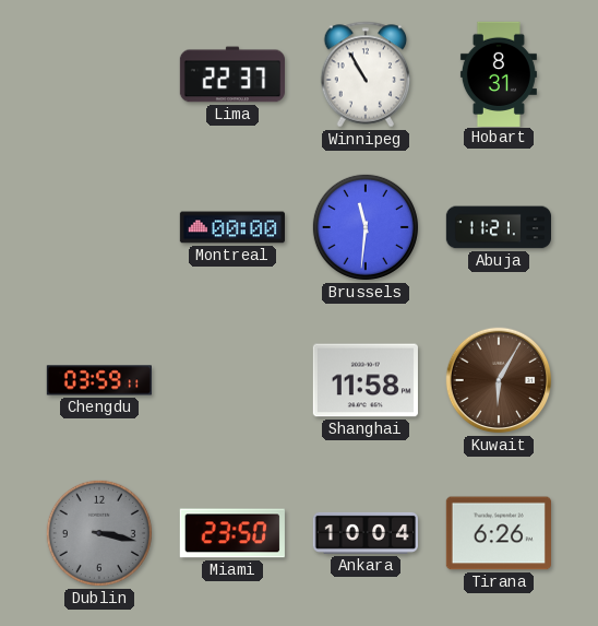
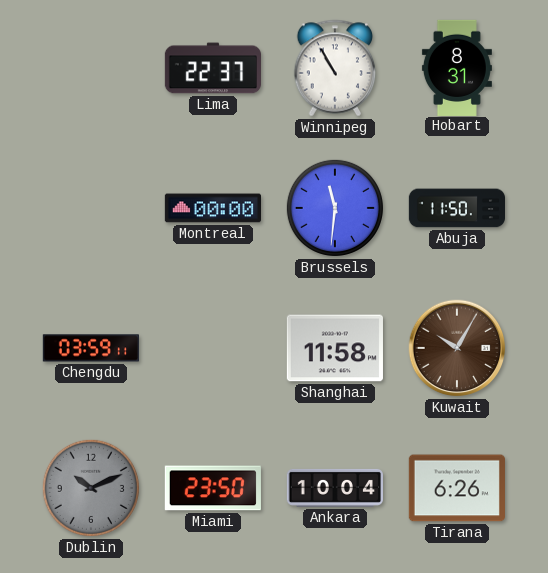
Abuja: 11:21 -> 11:50
Kuwait: 6:05 -> 10:05
Dublin: 3:17 -> 10:11
